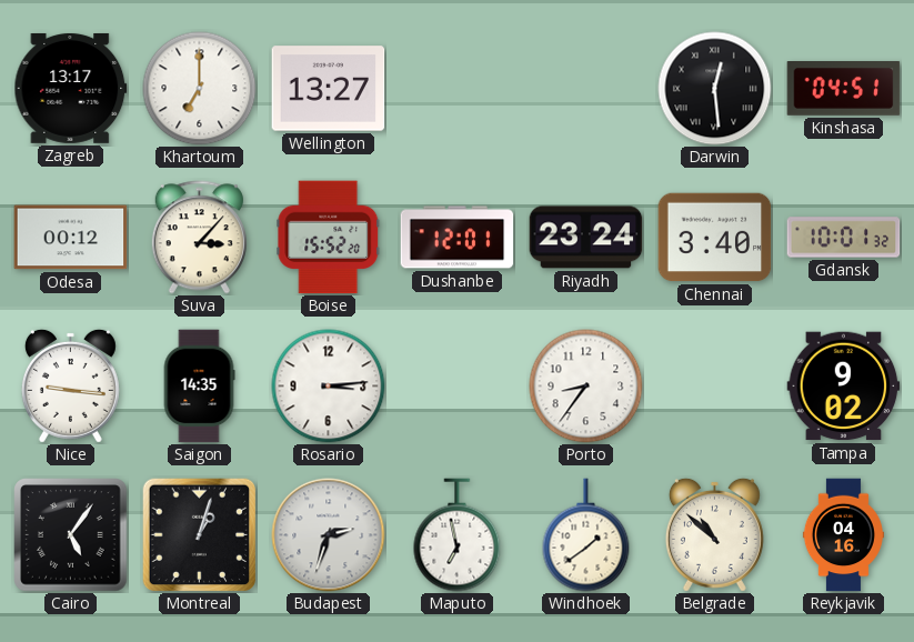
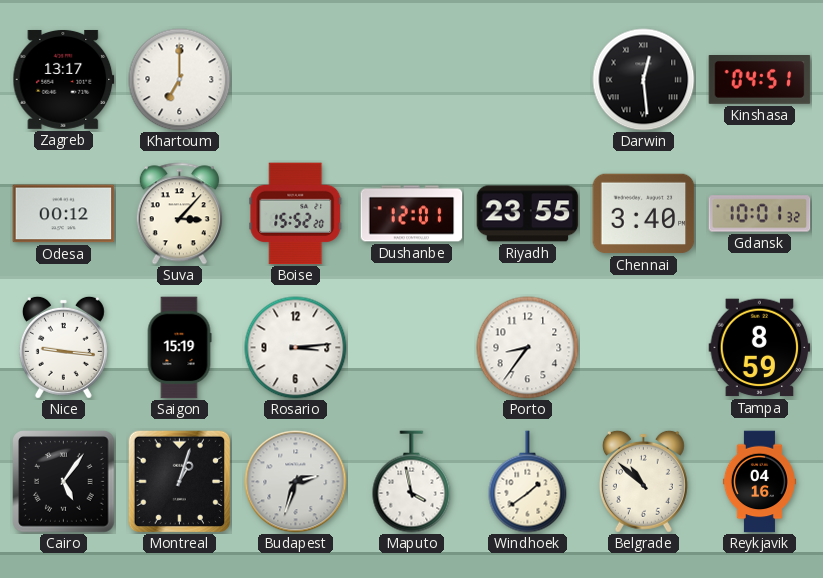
Wellington: 13:27 -> none
Riyadh: 23:24 -> 23:55
Saigon: 14:35 -> 15:19
Tampa: 9:02 -> 8:59
Maputo: 6:58 -> 3:58
